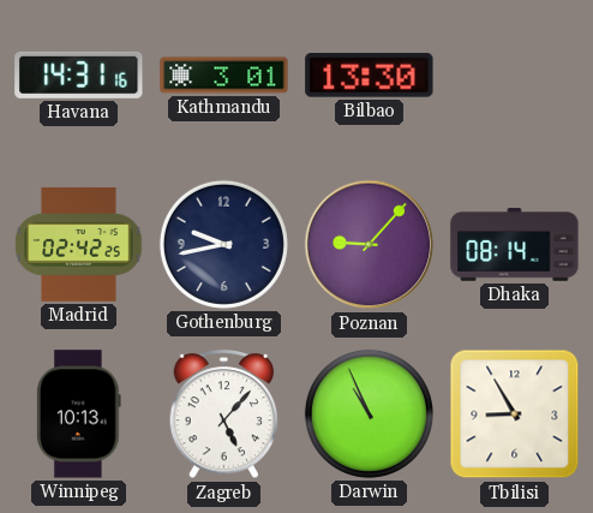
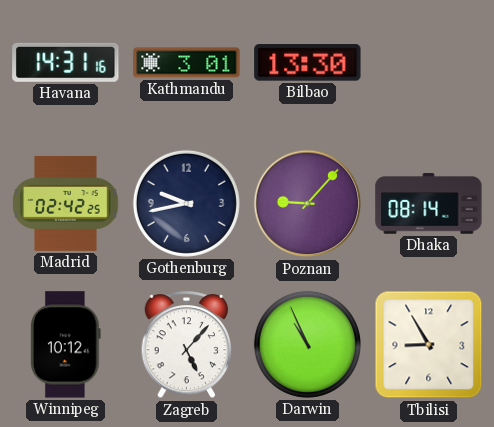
Winnipeg: 10:13 -> 10:12
